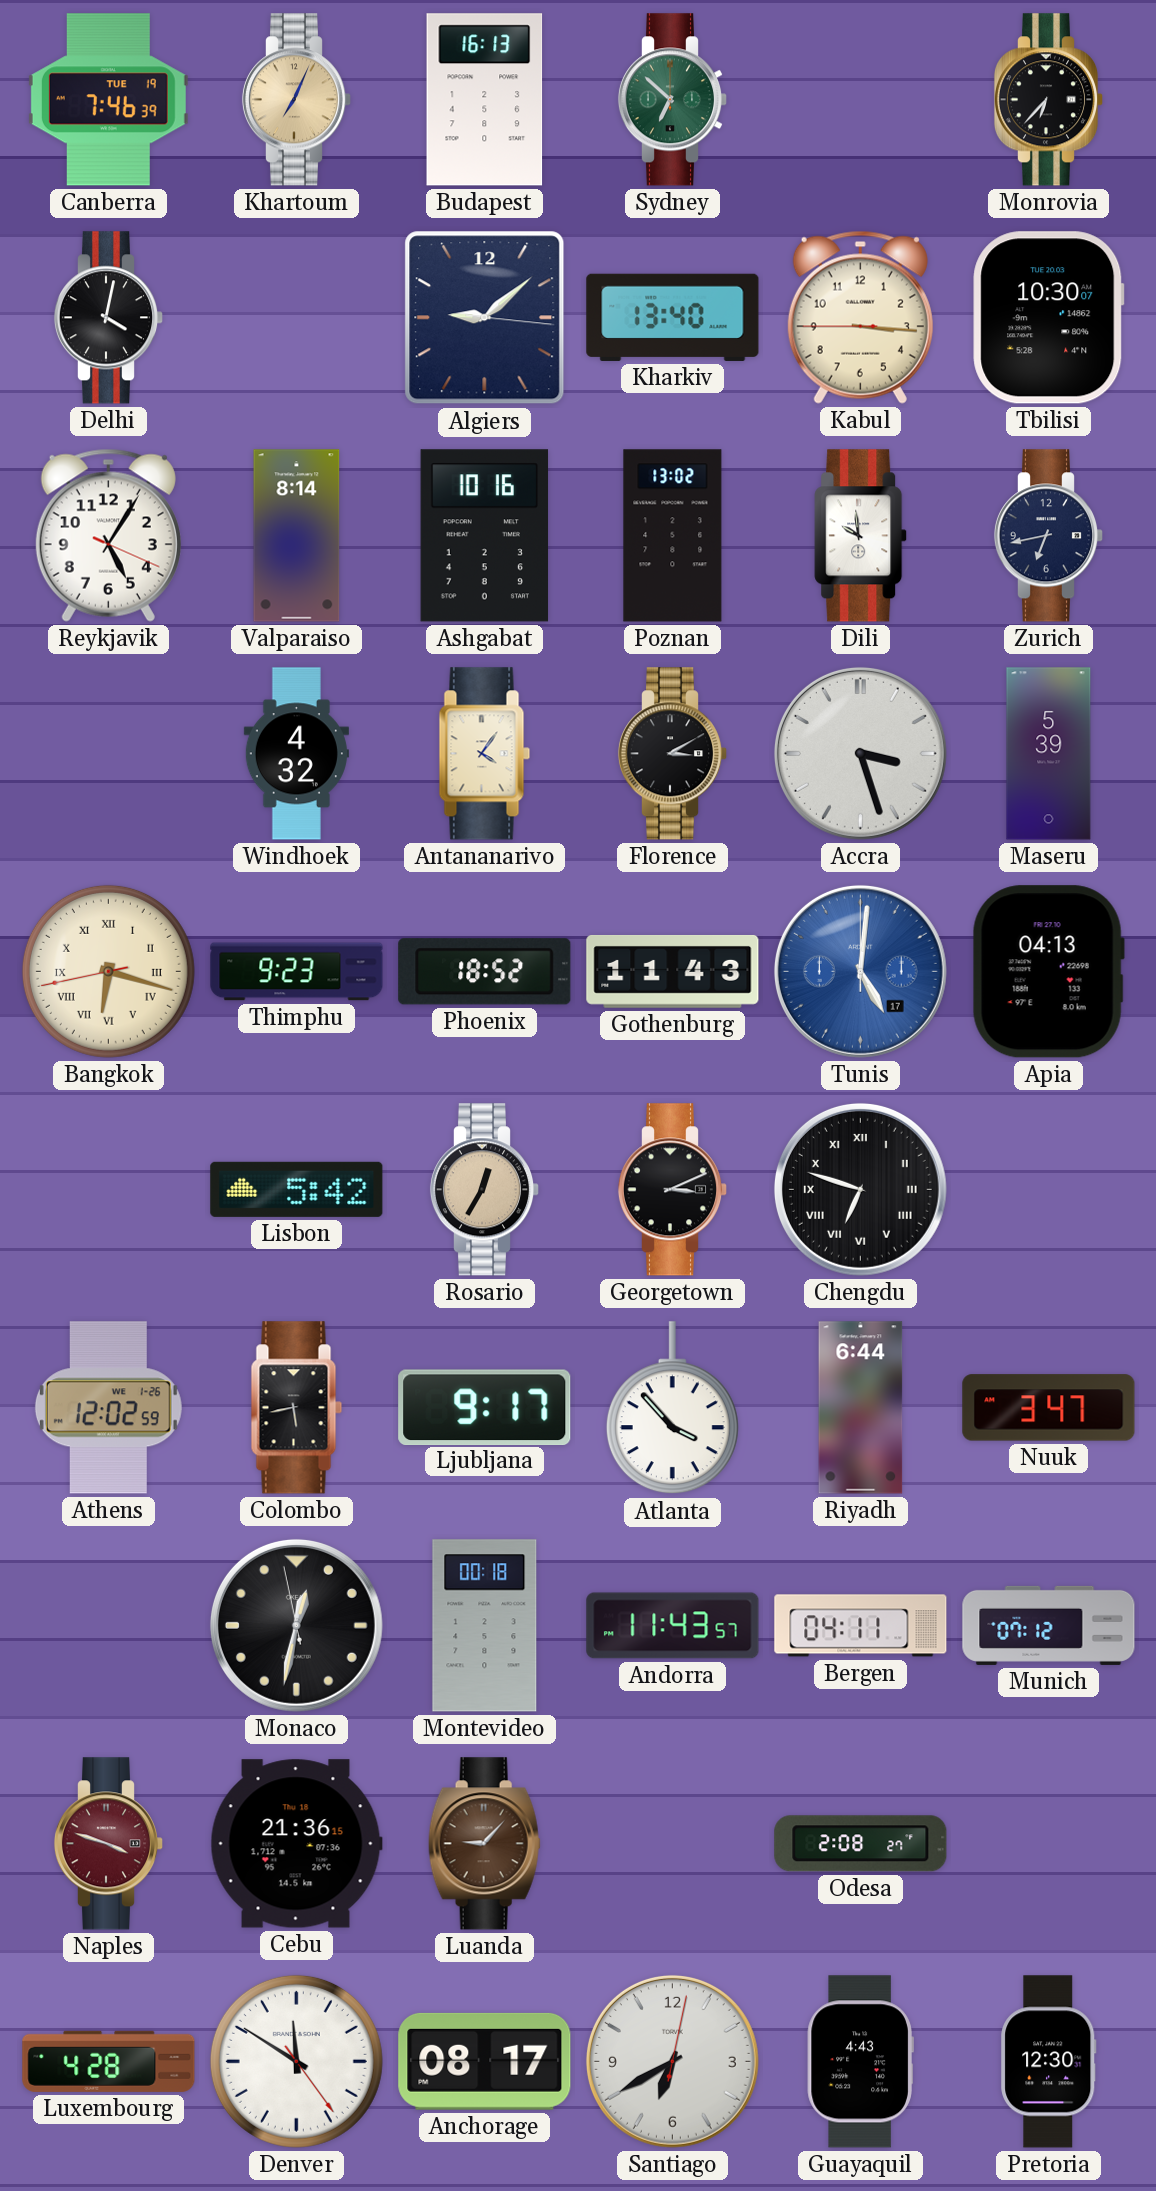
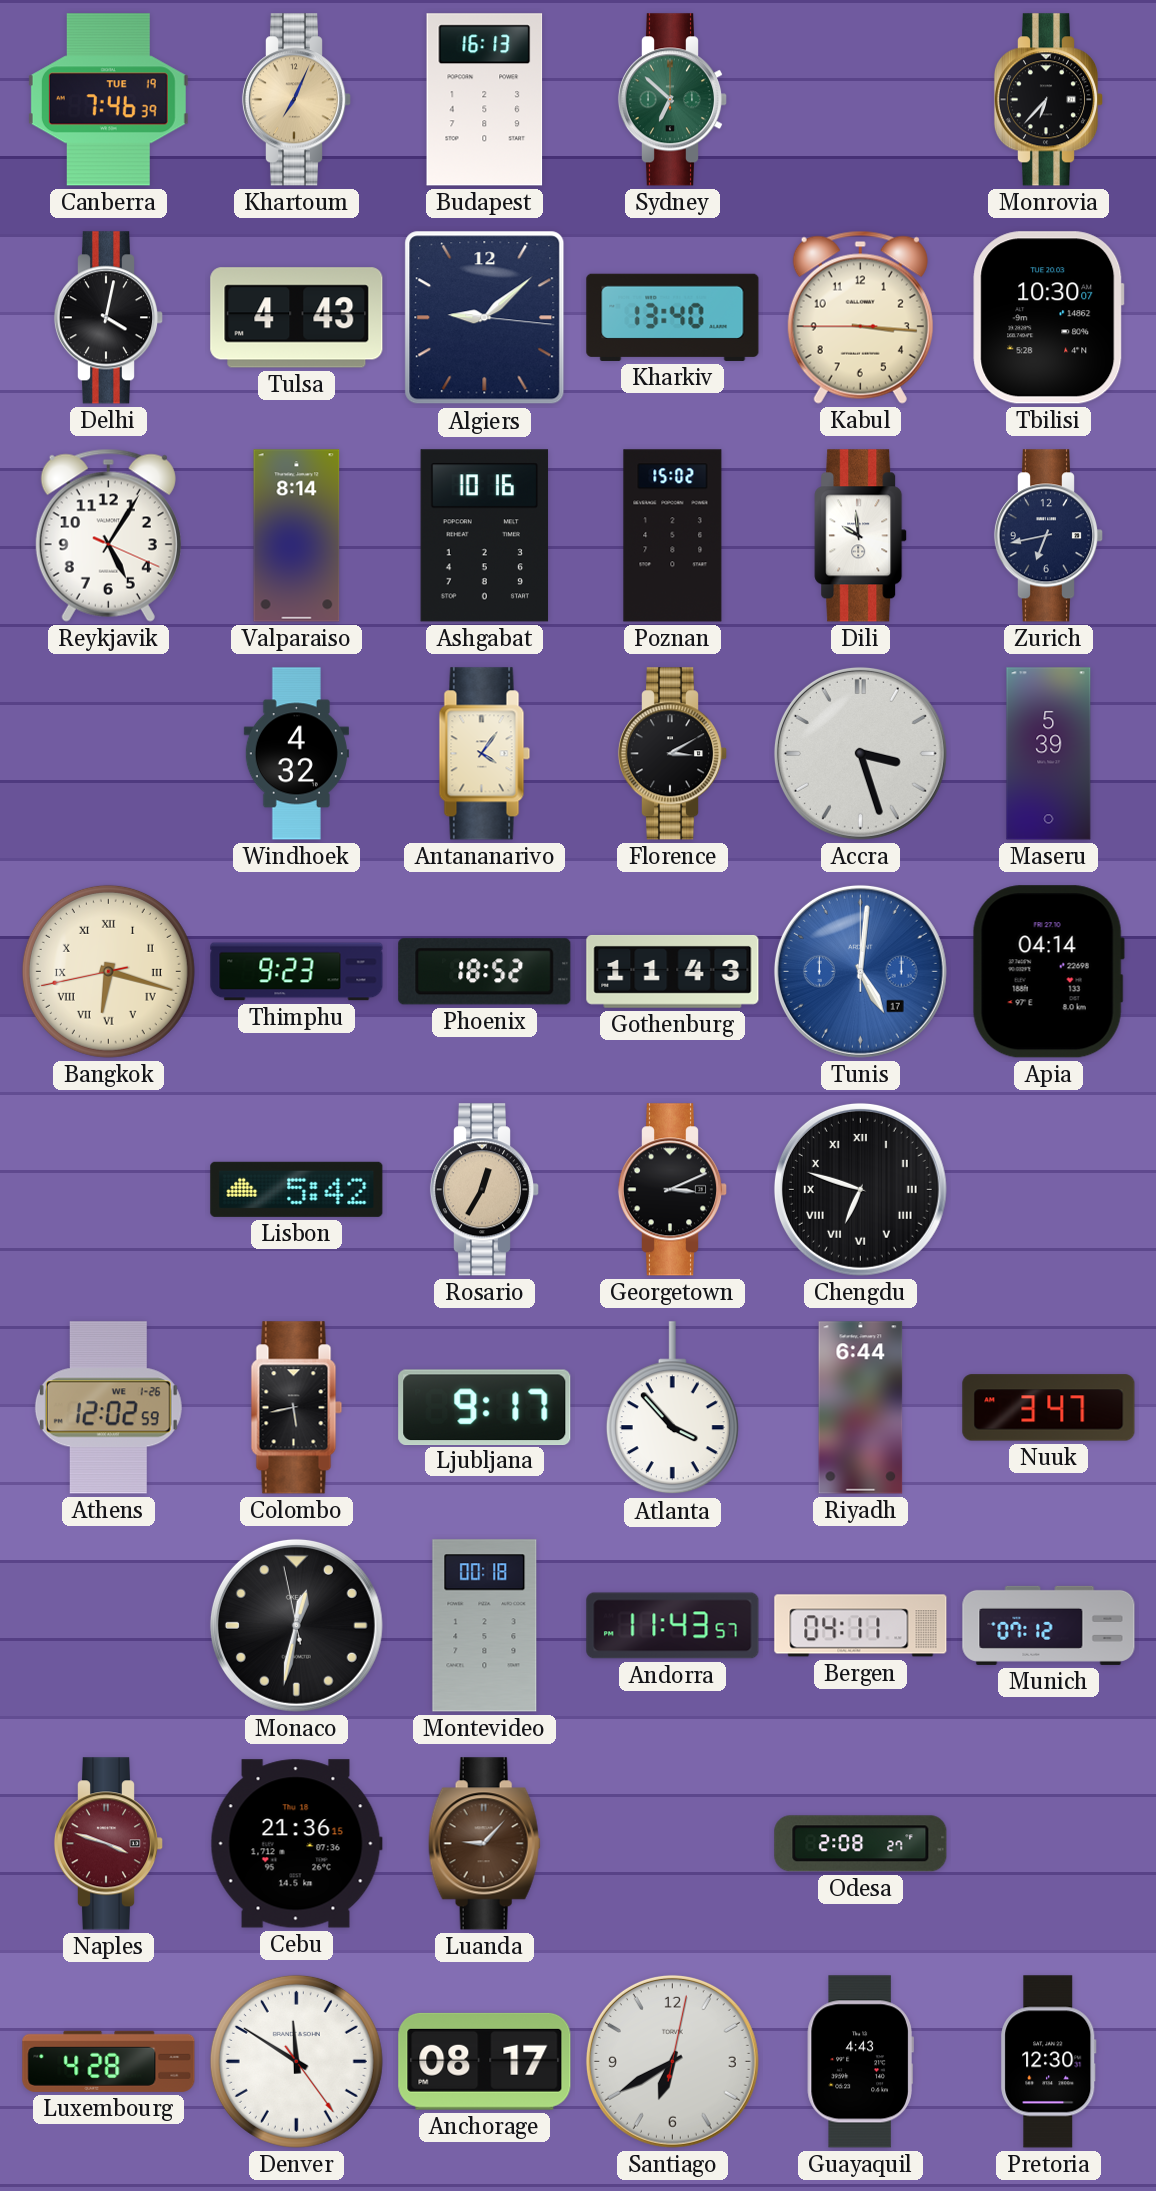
Tulsa: none -> 4:43
Poznan: 13:02 -> 15:02
Apia: 04:13 -> 04:14
